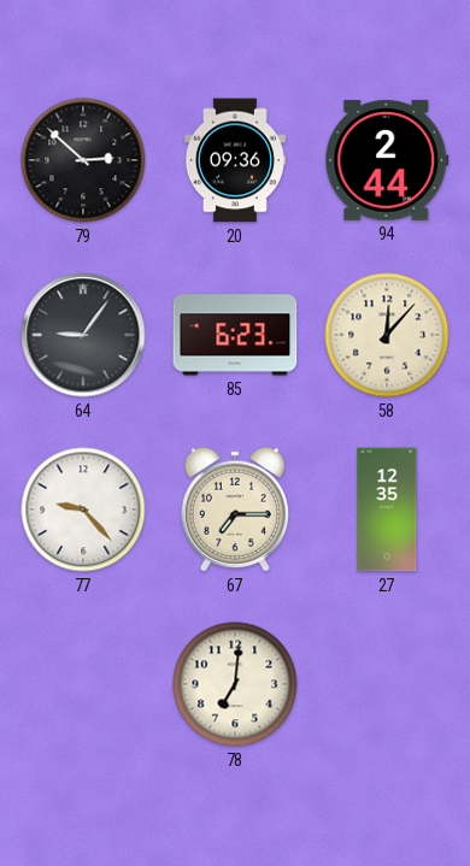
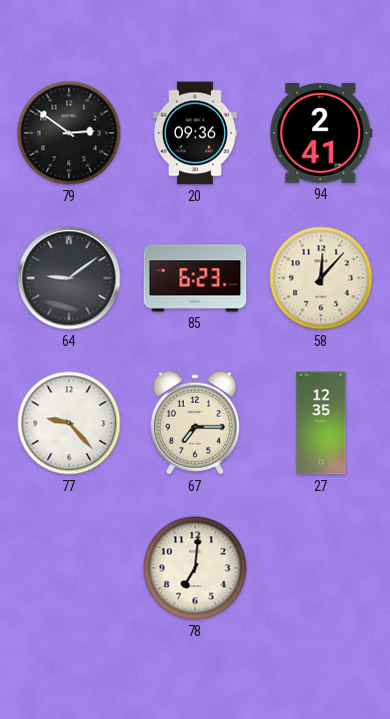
79: 2:52 -> 2:51
94: 2:44 -> 2:41
64: 9:06 -> 9:09
